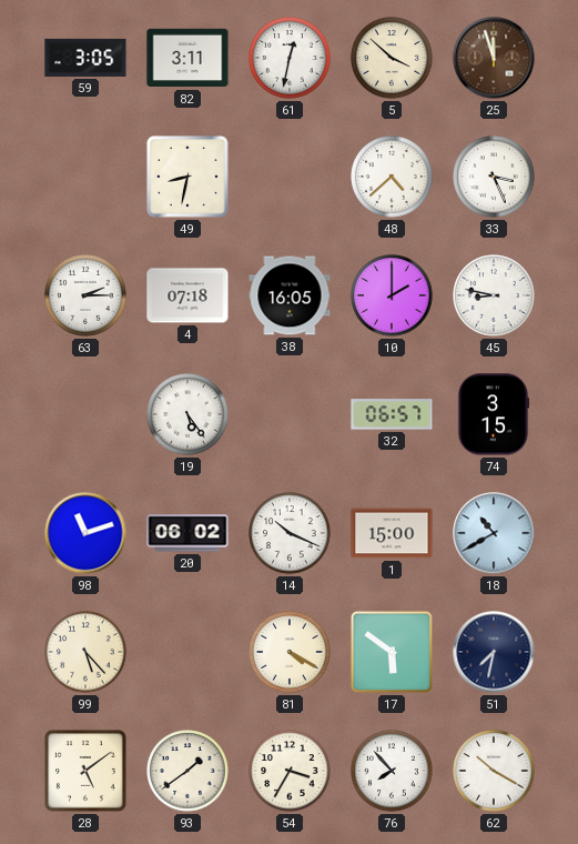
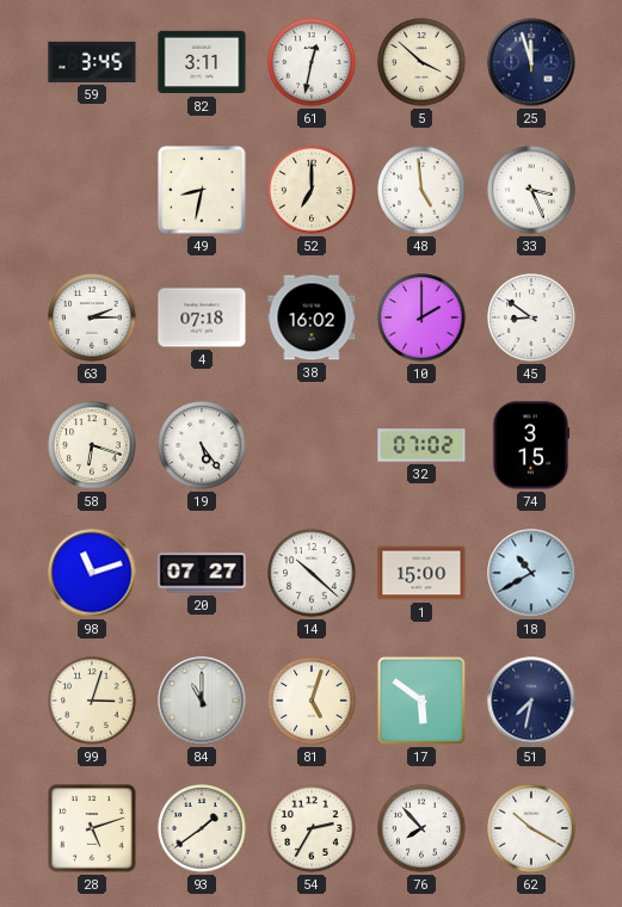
59: 3:05 -> 3:45
25 dial: brown -> navy
52: none -> 7:00
48: 4:38 -> 4:59
38: 16:05 -> 16:02
45: 8:47 -> 8:51
58: none -> 6:18
32: 06:57 -> 07:02
20: 06:02 -> 07:27
14: 10:19 -> 10:22
99: 5:23 -> 3:03
84: none -> 11:00
81: 4:20 -> 5:03
28: 5:09 -> 5:12
54: 3:35 -> 2:35
